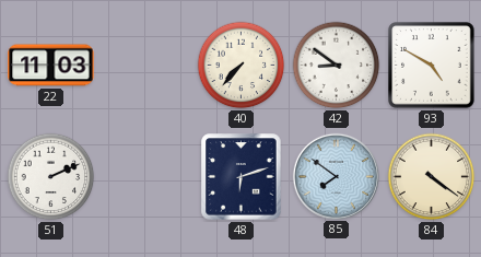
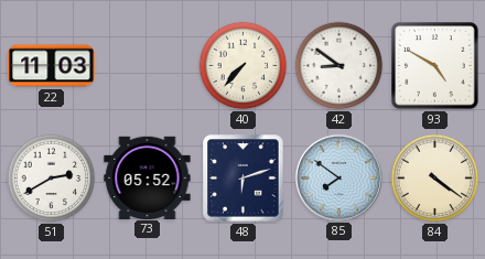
51: 2:11 -> 2:40
73: none -> 05:52
